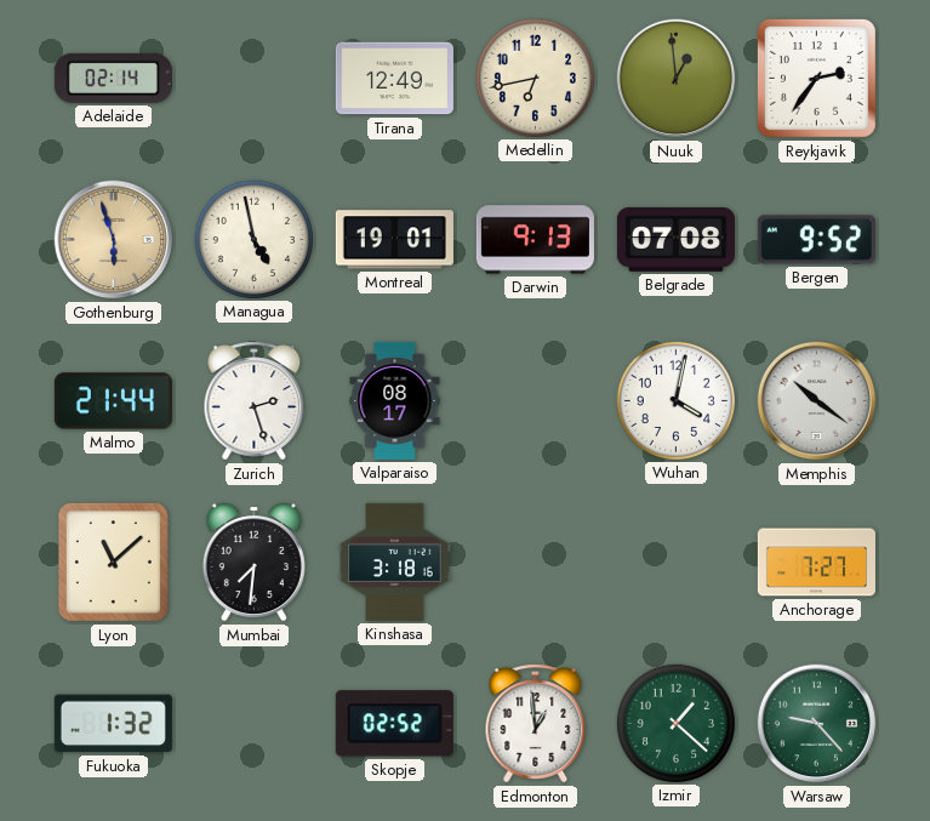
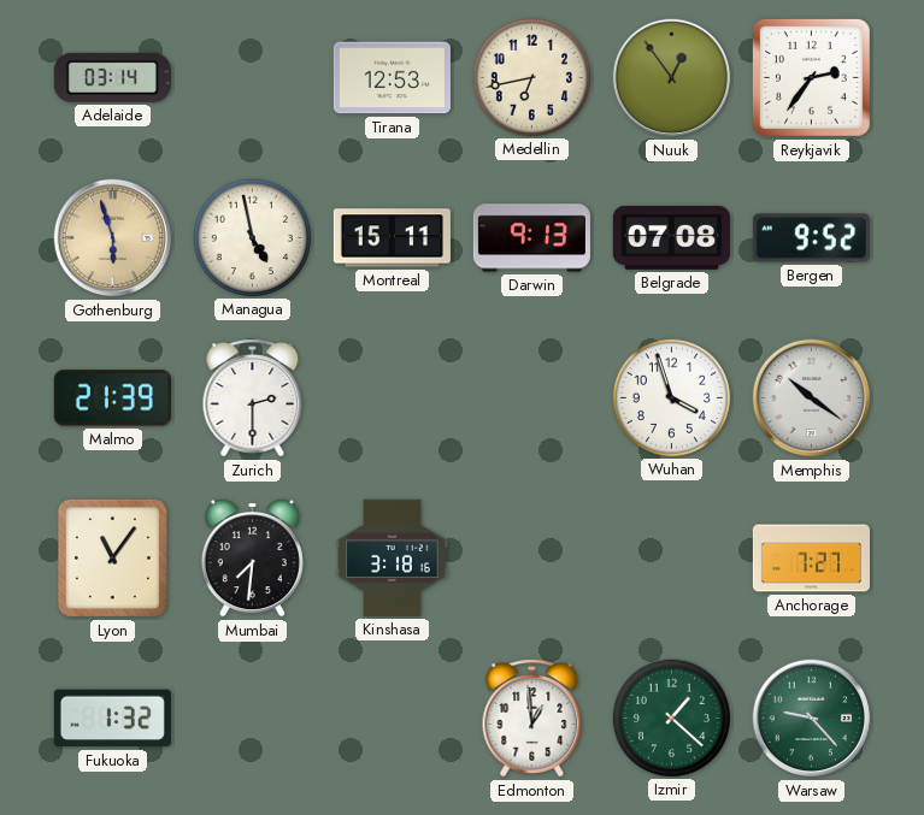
Adelaide: 02:14 -> 03:14
Tirana: 12:49 -> 12:53
Nuuk: 12:59 -> 12:54
Montreal: 19:01 -> 15:11
Malmo: 21:44 -> 21:39
Zurich: 2:27 -> 2:30
Valparaiso: 08:17 -> none
Wuhan: 4:02 -> 3:57
Lyon: 11:08 -> 11:06
Skopje: 02:52 -> none
